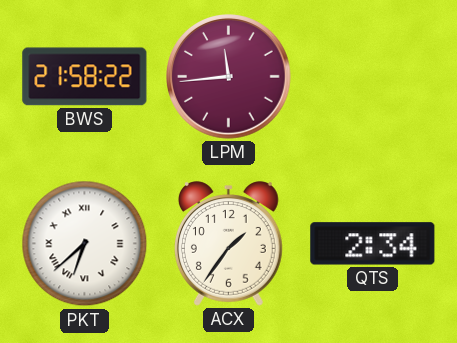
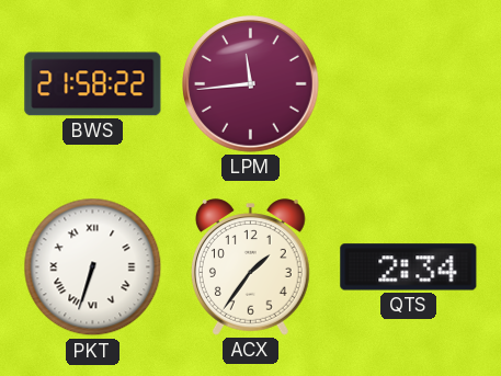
PKT: 6:38 -> 6:33
